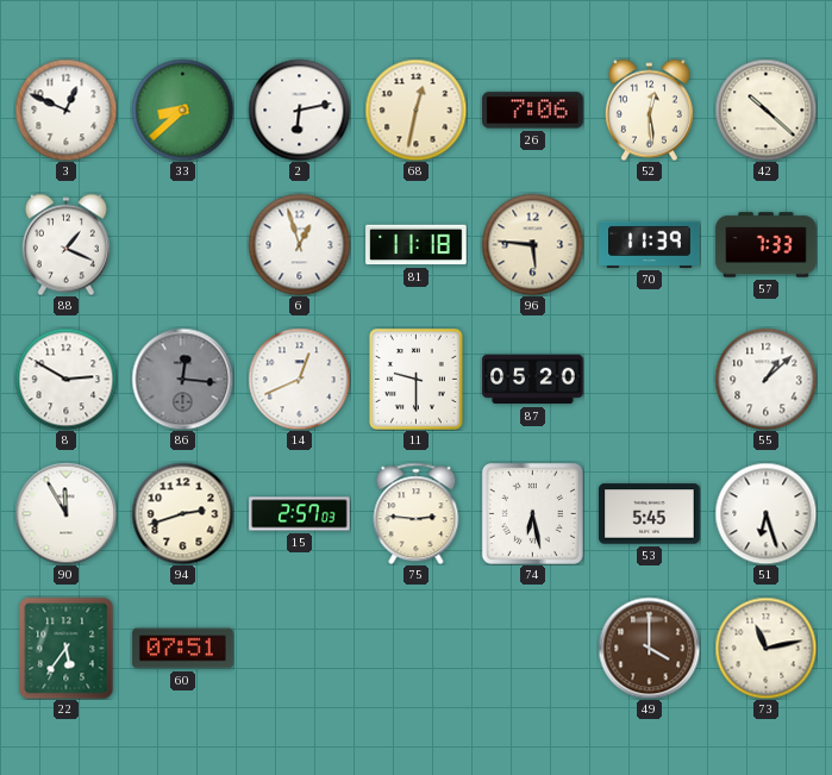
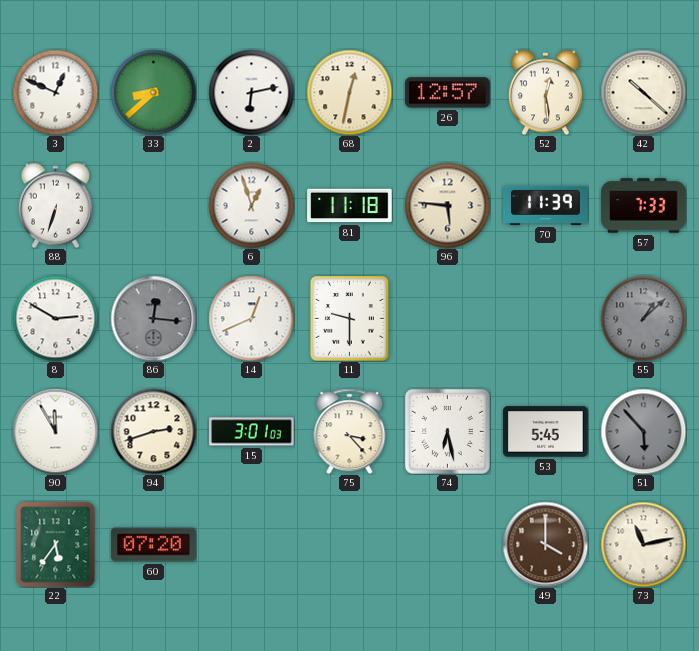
26: 7:06 -> 12:57
88: 1:19 -> 6:33
87: 05:20 -> none
55 dial: white -> grey
15: 2:57 -> 3:01
75: 2:46 -> 3:23
51: 6:27 -> 5:53
51 dial: white -> grey
60: 07:51 -> 07:20
